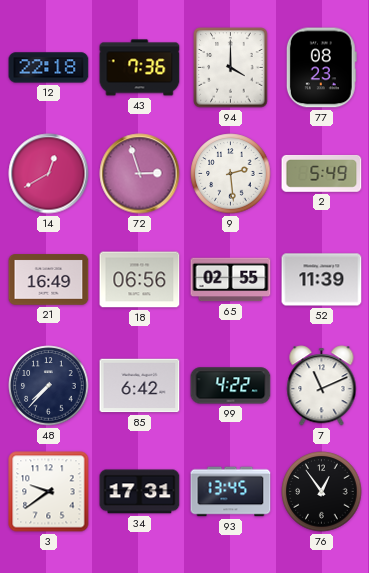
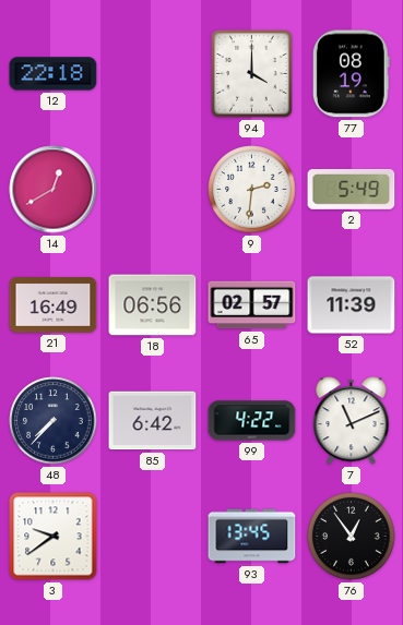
43: 7:36 -> none
77: 08:23 -> 08:19
72: 2:57 -> none
9: 2:29 -> 2:31
65: 02:55 -> 02:57
34: 17:31 -> none
